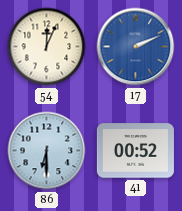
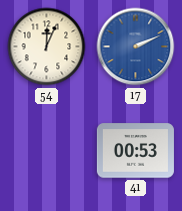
86: 6:30 -> none
41: 00:52 -> 00:53
